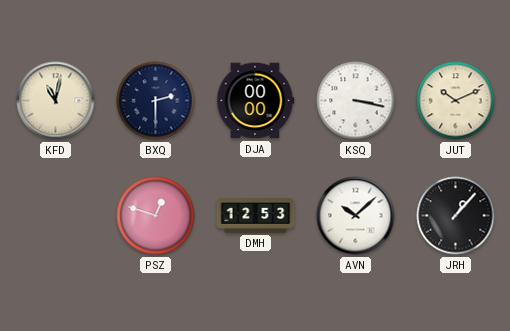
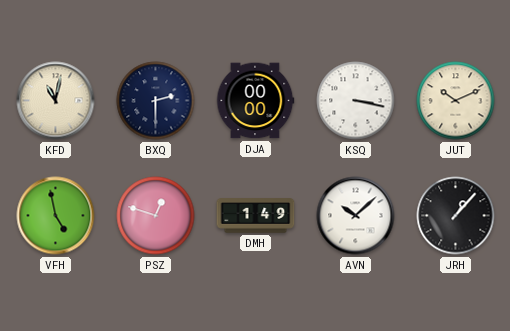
VFH: none -> 4:58
DMH: 12:53 -> 1:49
